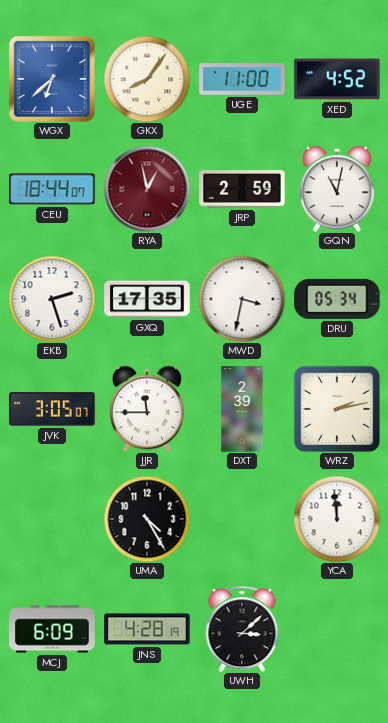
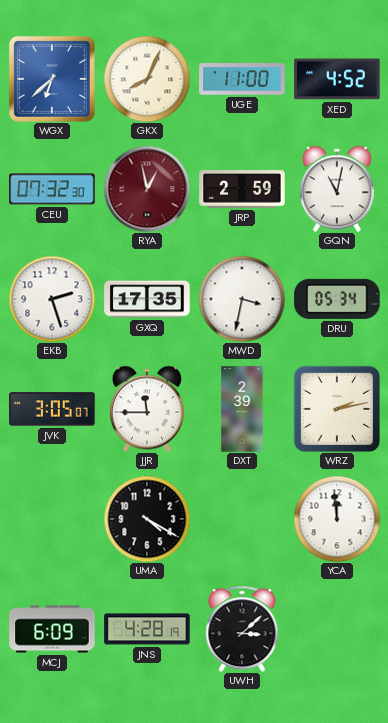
GKX: 8:06 -> 8:04
CEU: 18:44 -> 07:32
UMA: 4:25 -> 4:20
